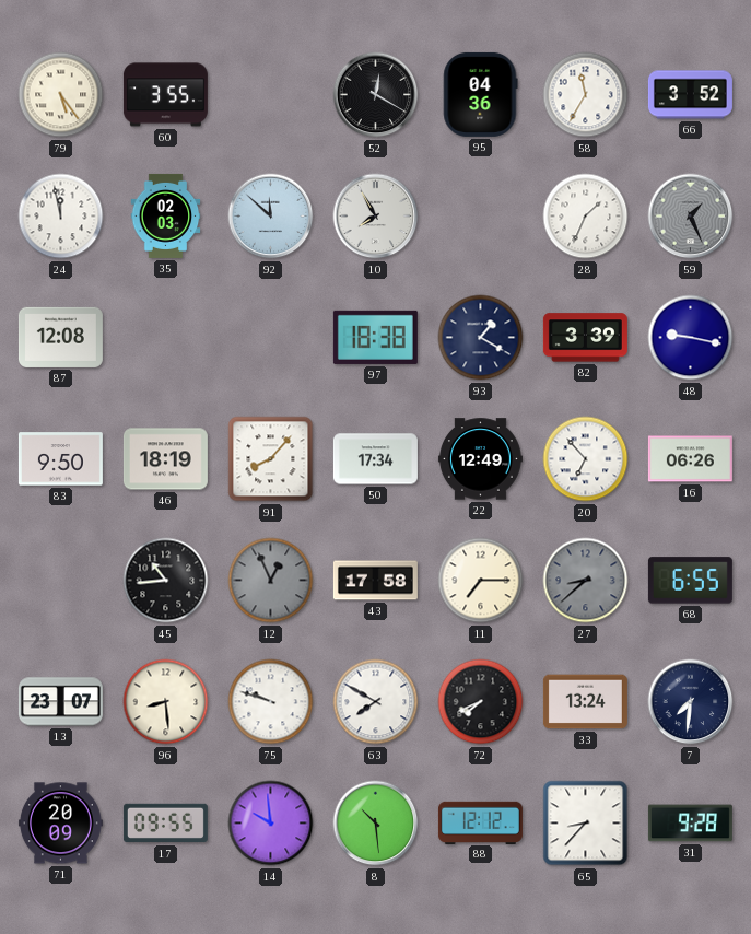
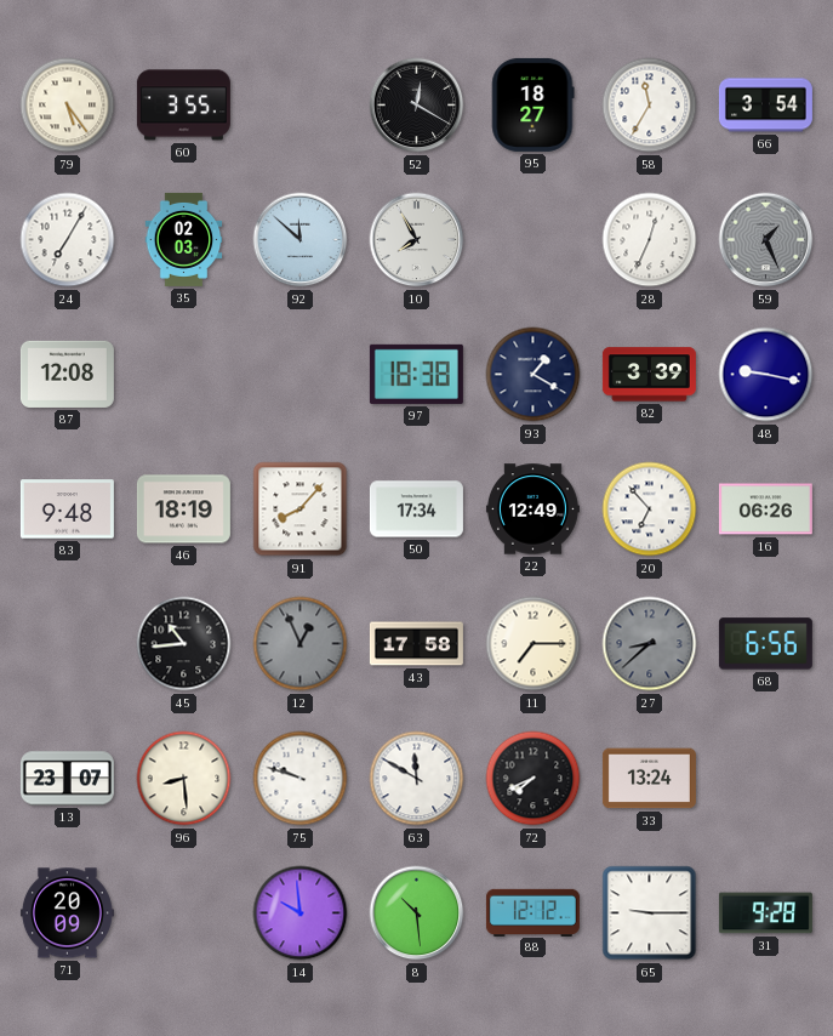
95: 04:36 -> 18:27
66: 3:52 -> 3:54
24: 11:58 -> 7:05
28: 1:34 -> 12:34
83: 9:50 -> 9:48
68: 6:55 -> 6:56
63: 7:50 -> 11:50
7: 7:31 -> none
17: 09:55 -> none
65: 8:37 -> 9:15
